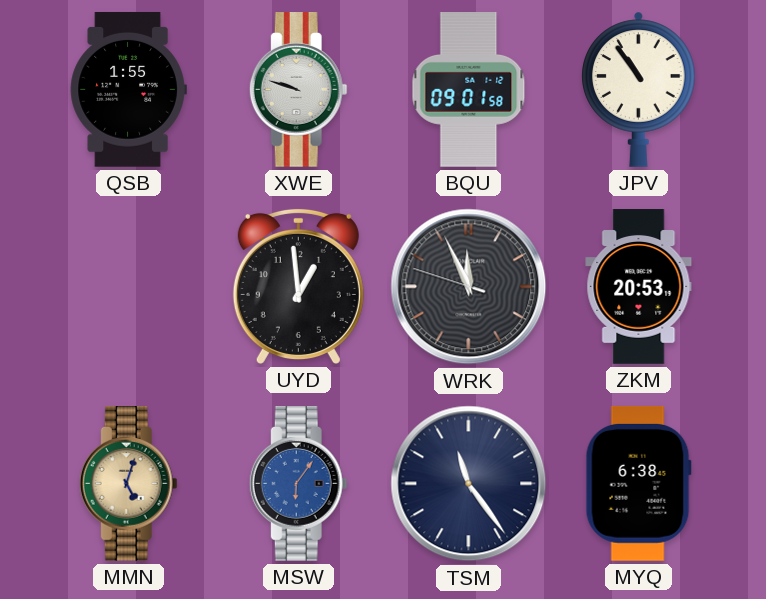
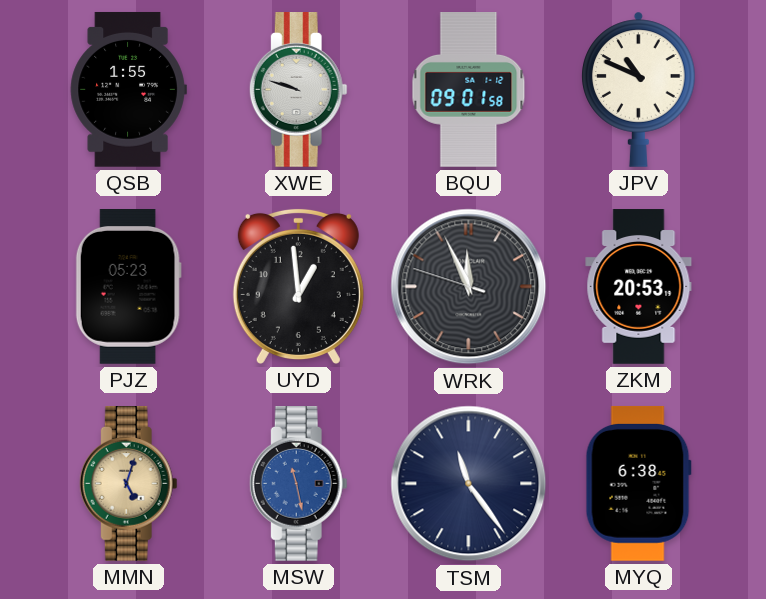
JPV: 10:54 -> 10:49
PJZ: none -> 05:23
MSW: 6:06 -> 11:28
